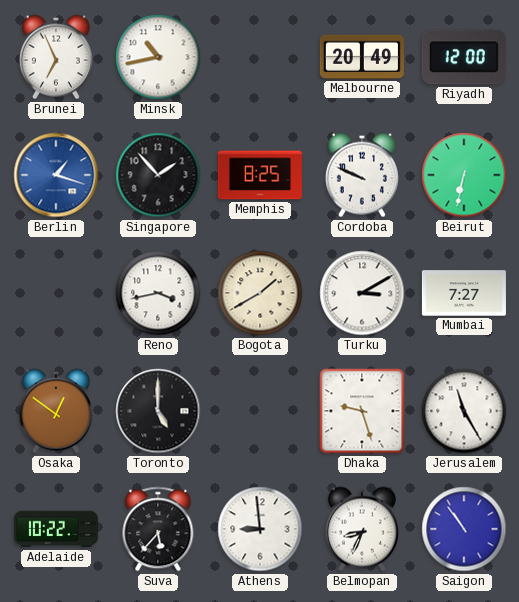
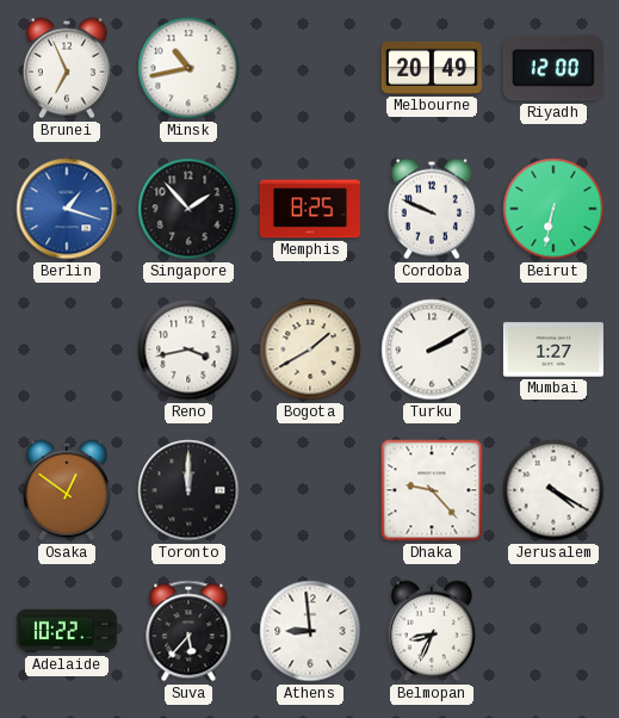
Turku: 3:10 -> 2:10
Mumbai: 7:27 -> 1:27
Toronto: 5:00 -> 12:00
Dhaka: 9:27 -> 9:23
Jerusalem: 11:25 -> 4:20
Saigon: 10:54 -> none
